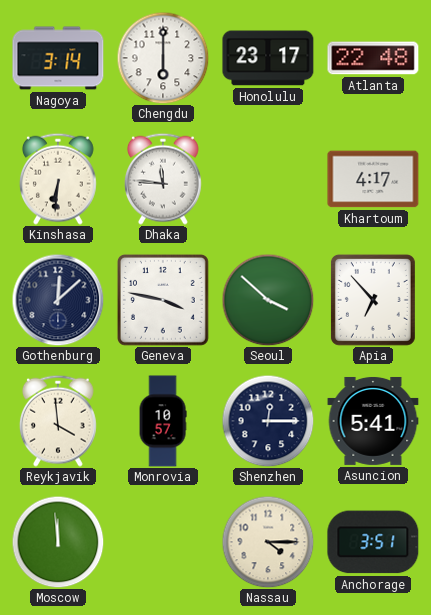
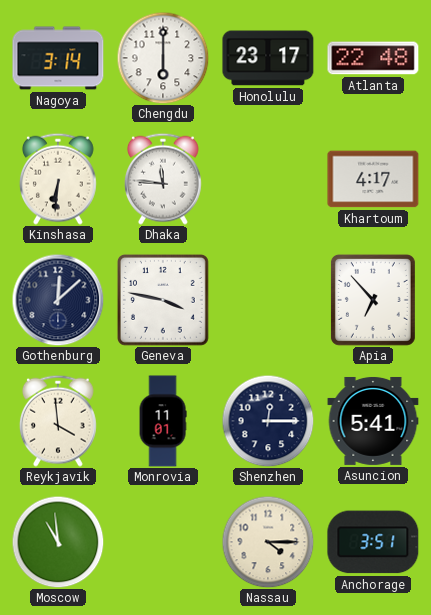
Seoul: 3:52 -> none
Monrovia: 10:57 -> 11:01
Moscow: 11:59 -> 10:59
